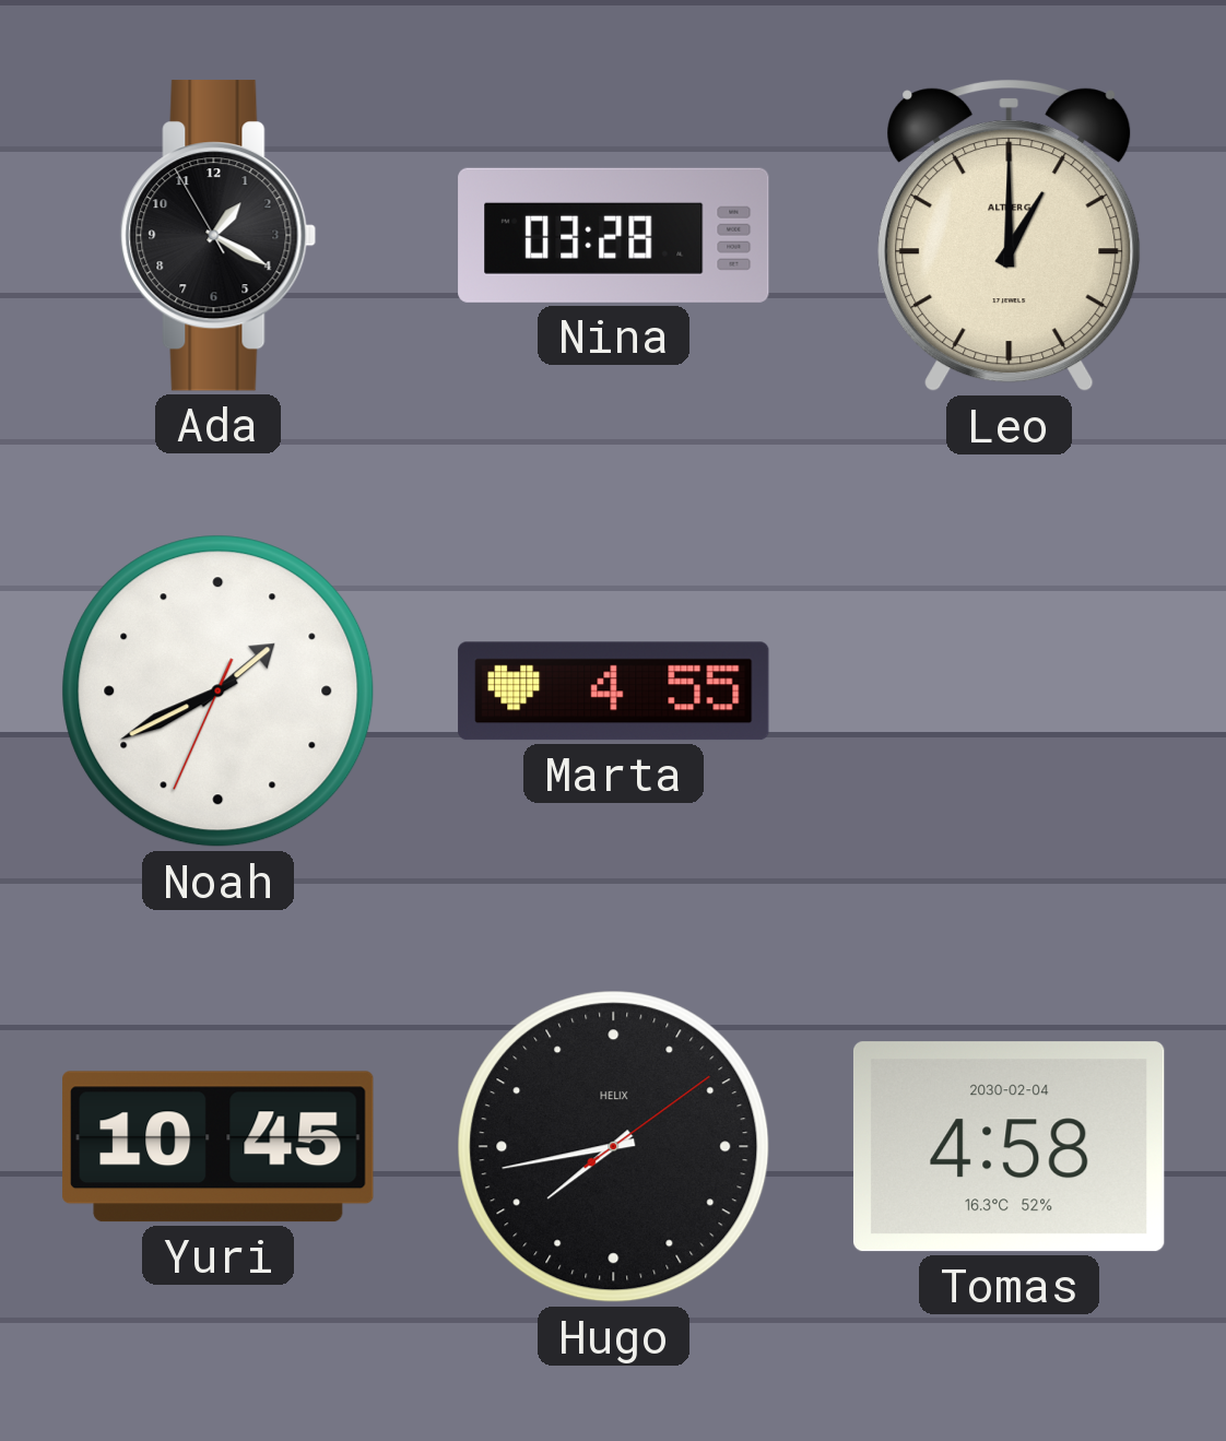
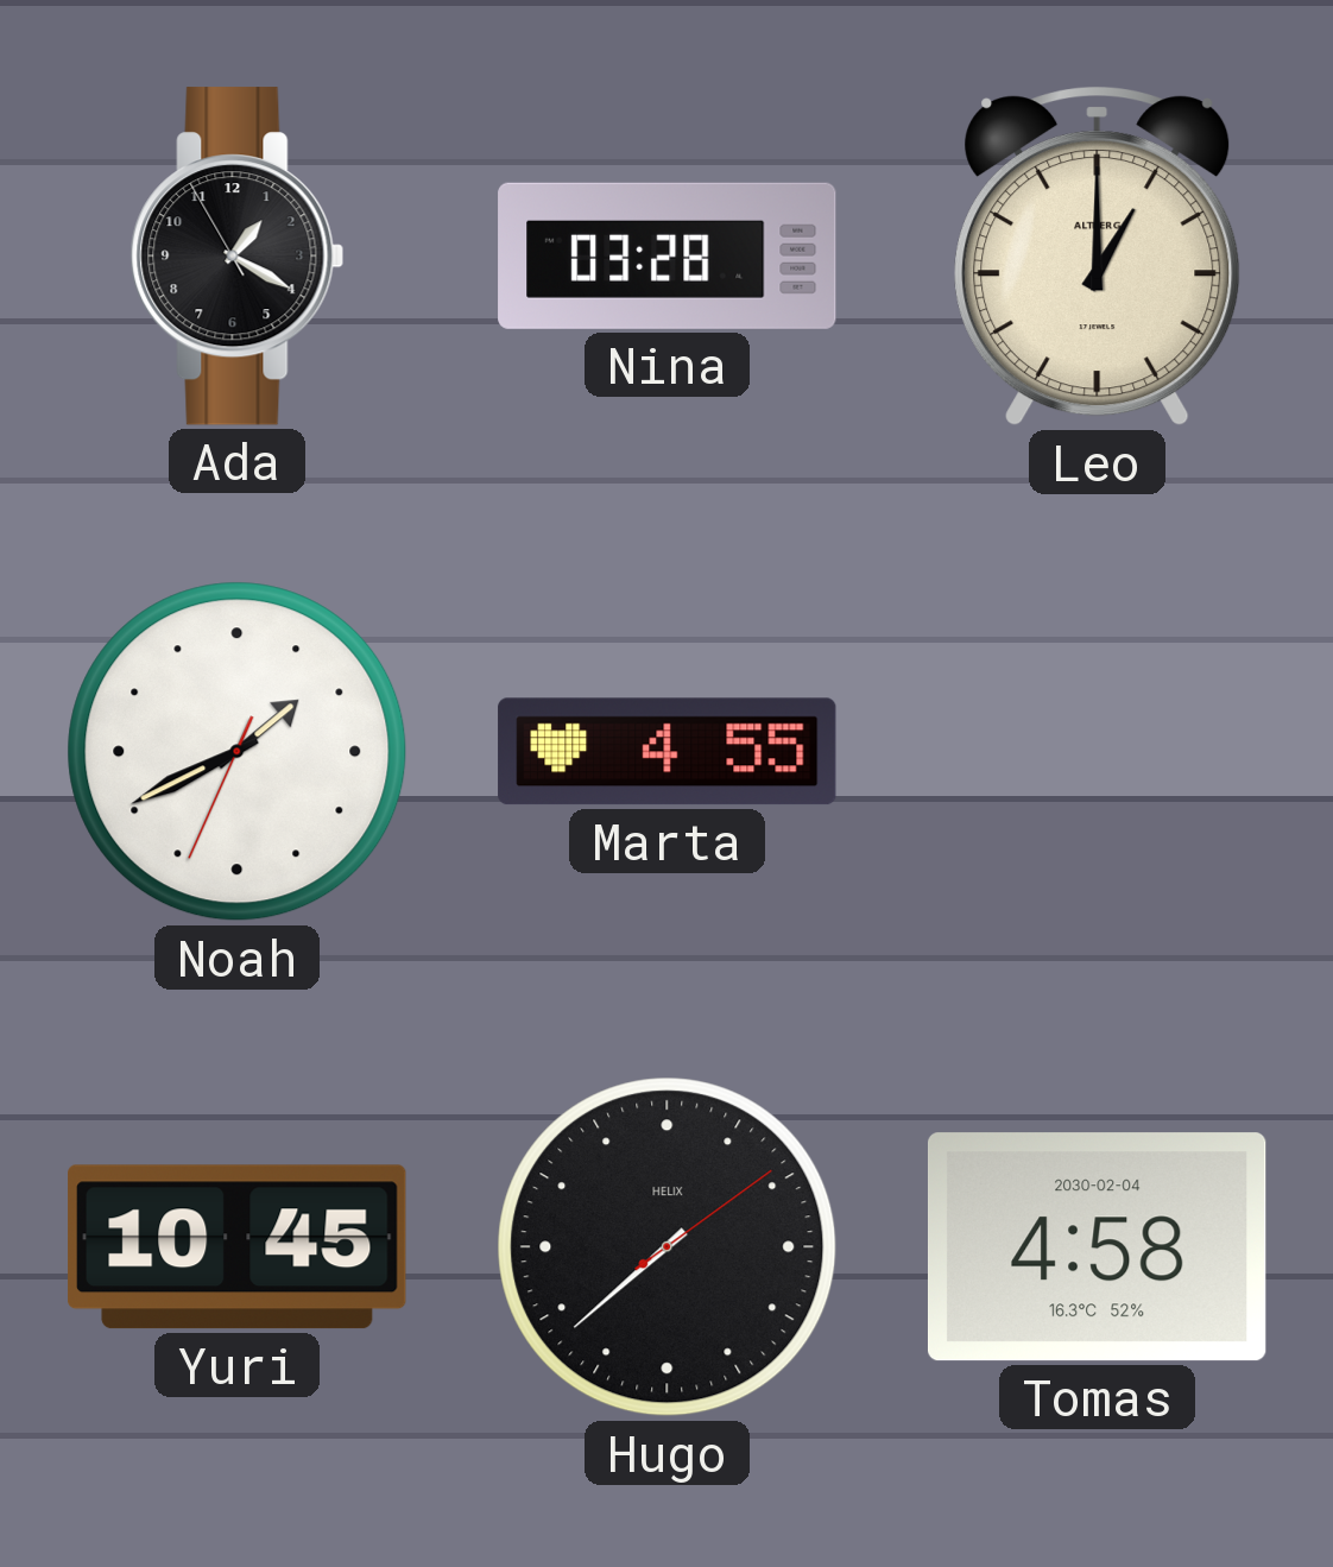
Hugo: 7:43 -> 7:38
